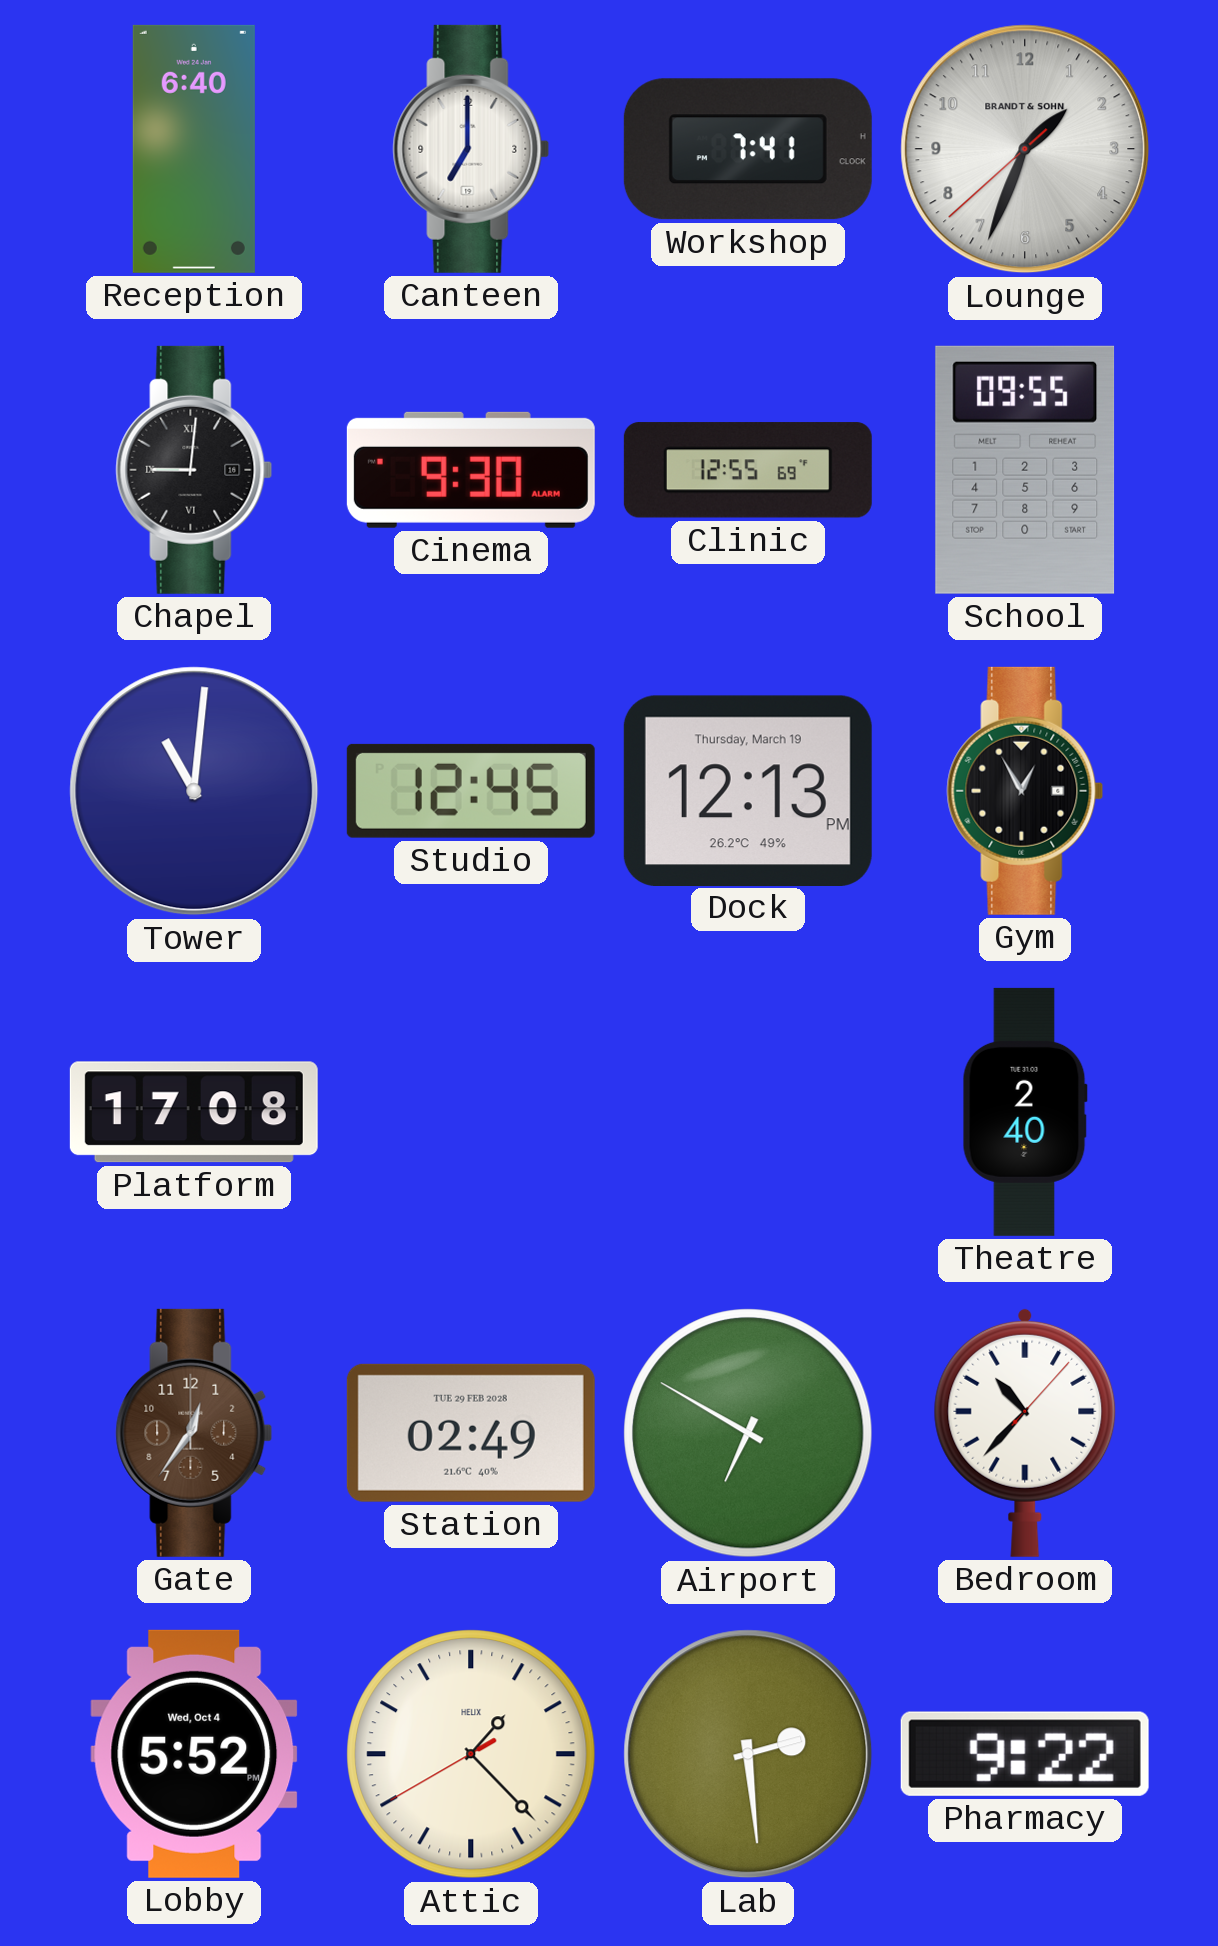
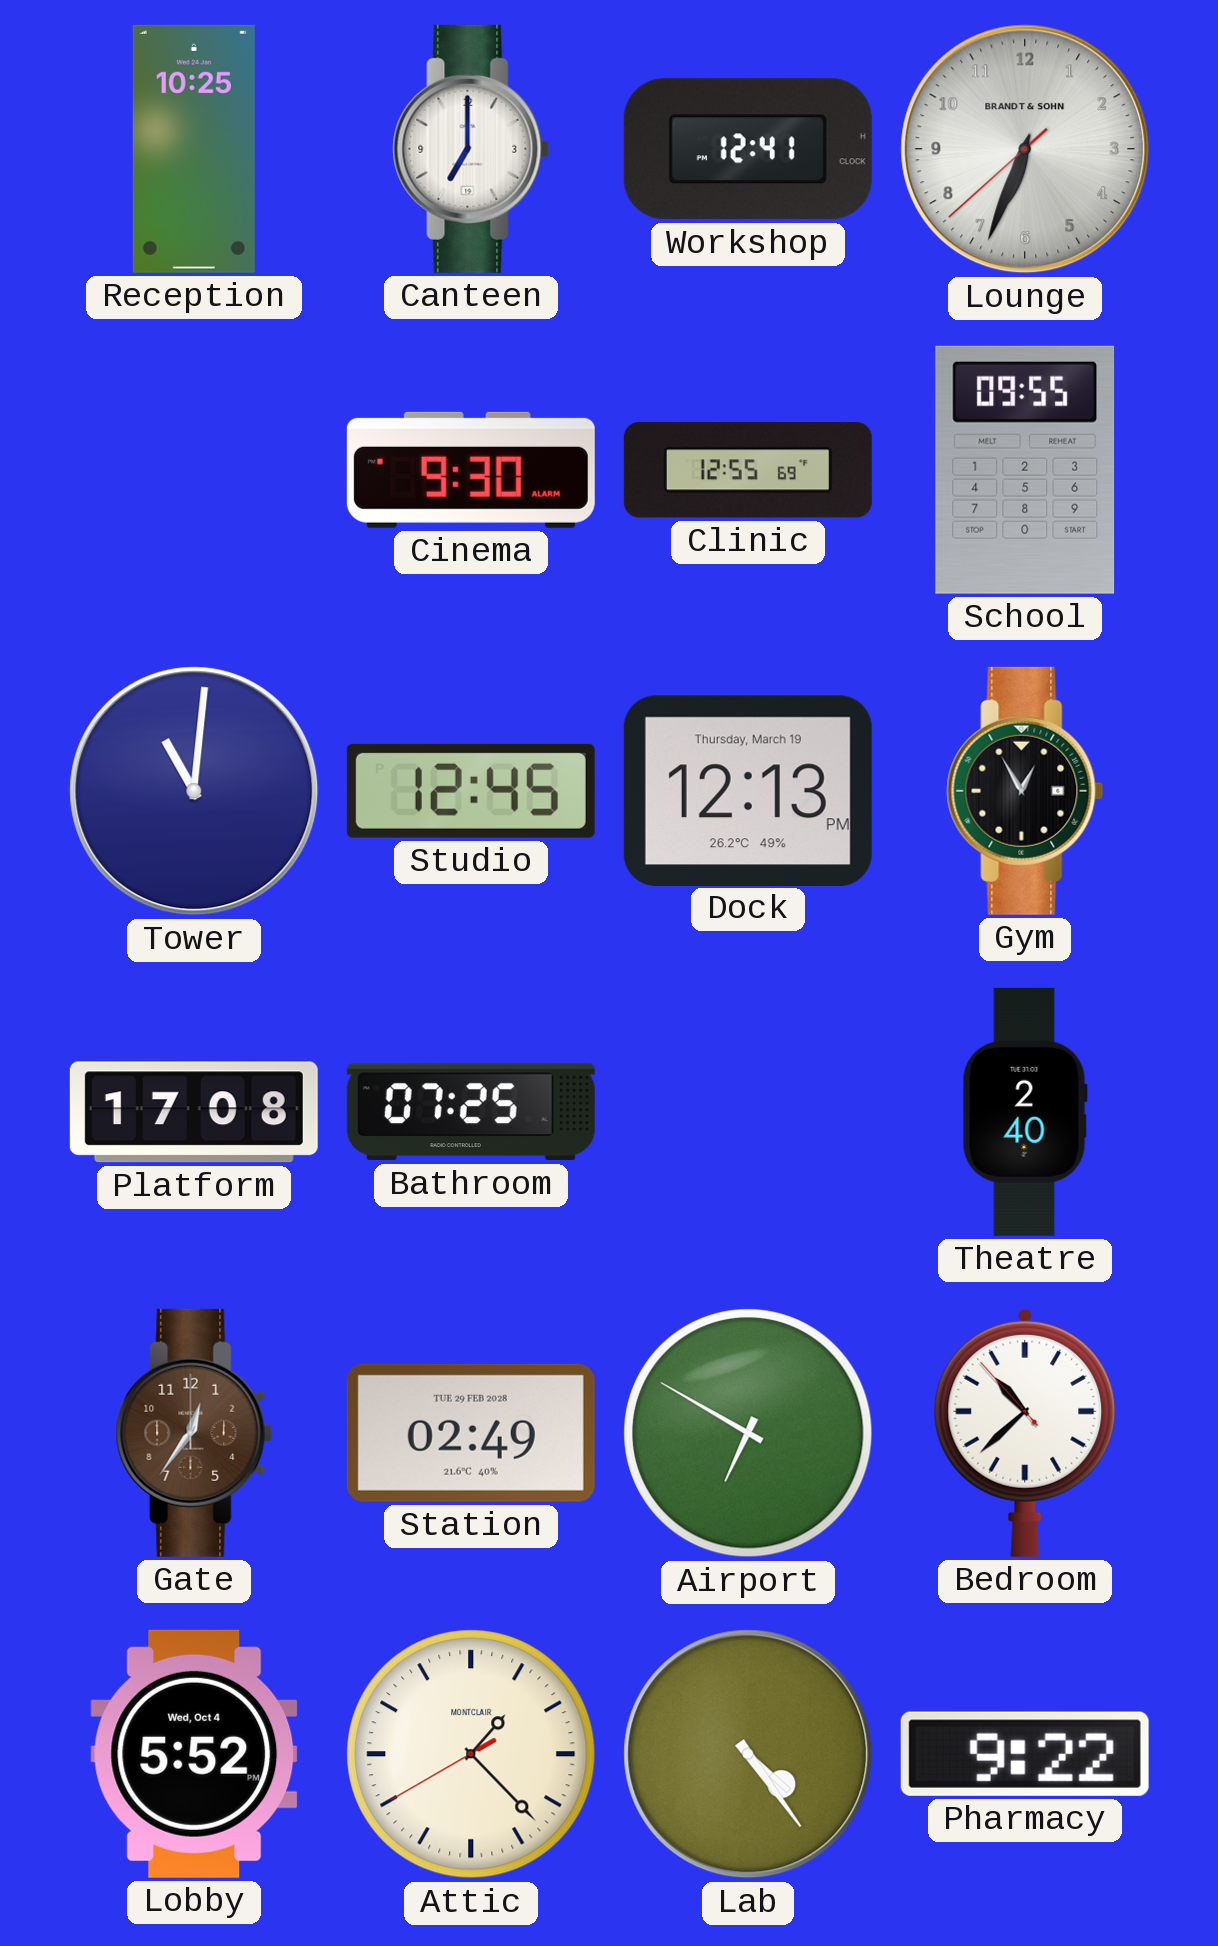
Reception: 6:40 -> 10:25
Workshop: 7:41 -> 12:41
Lounge: 1:33 -> 6:33
Chapel: 9:01 -> none
Bathroom: none -> 07:25
Bedroom: 10:37:07 -> 10:37:53
Attic brand: HELIX -> MONTCLAIR
Lab: 2:29 -> 4:24
